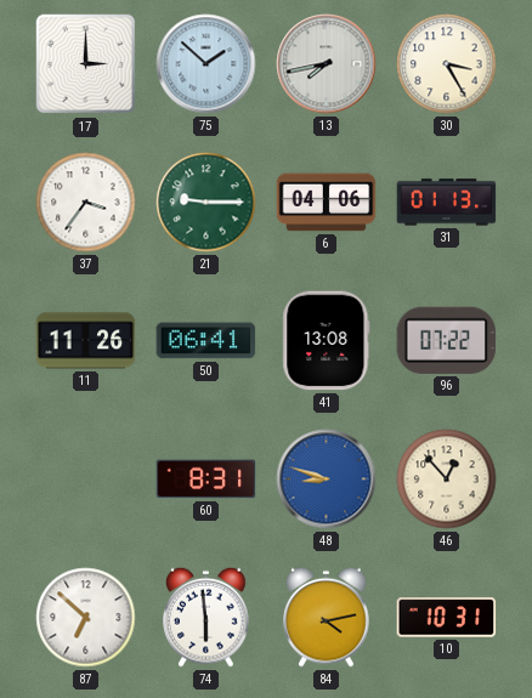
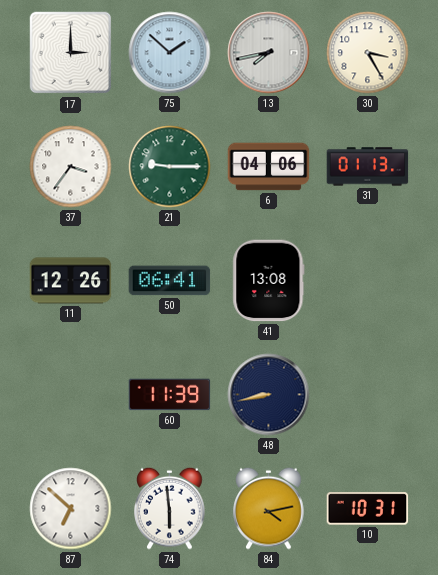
11: 11:26 -> 12:26
96: 07:22 -> none
60: 8:31 -> 11:39
48: 8:48 -> 8:43
48 dial: blue -> navy
46: 12:53 -> none
